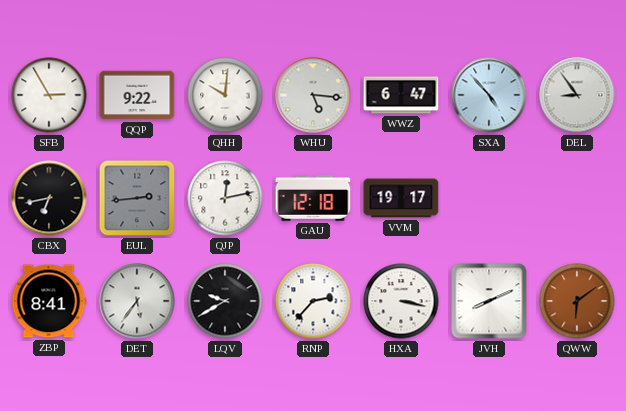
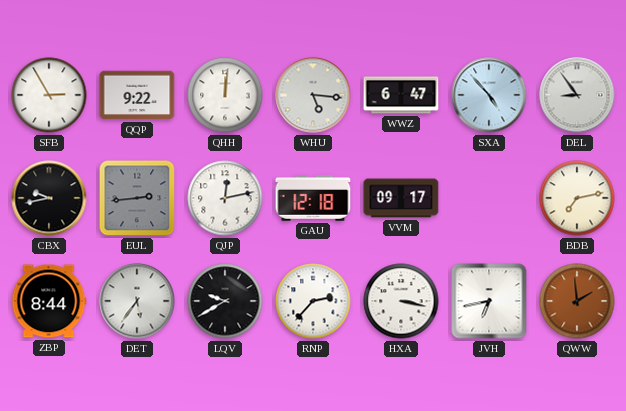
QHH: 10:01 -> 12:01
CBX: 6:43 -> 9:43
VVM: 19:17 -> 09:17
BDB: none -> 7:13
ZBP: 8:41 -> 8:44
JVH: 8:11 -> 6:43
QWW: 6:09 -> 1:59
